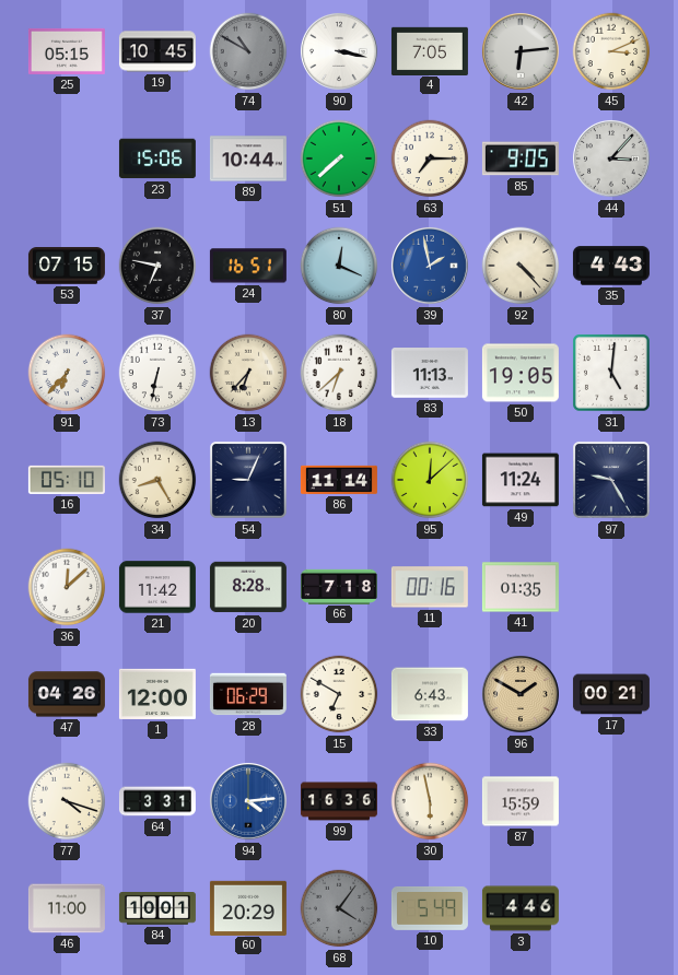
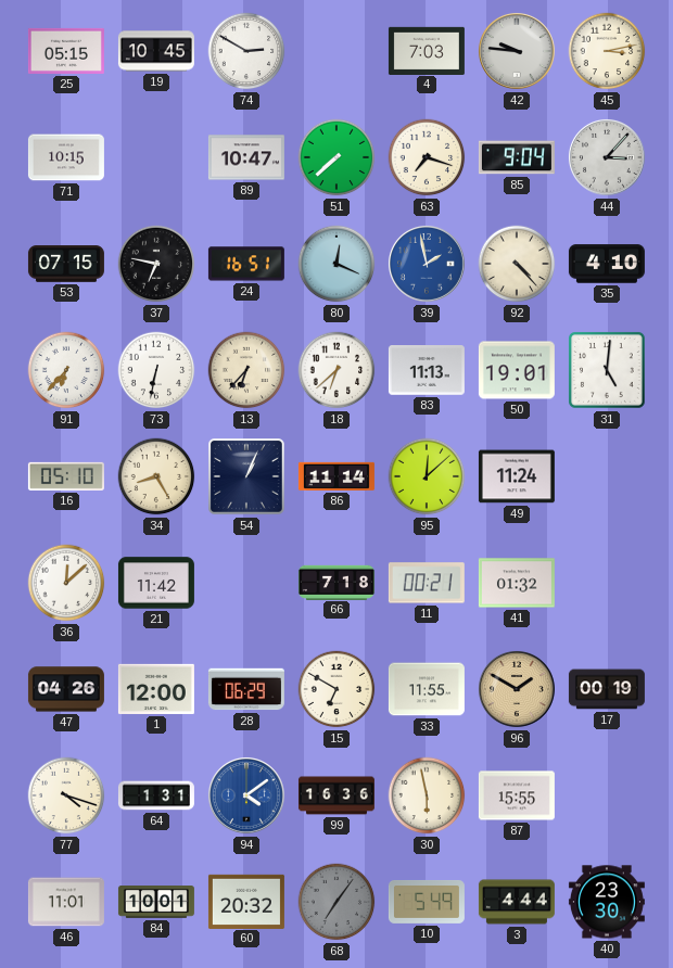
74: 10:50 -> 2:50
74 dial: grey -> white
90: 3:17 -> none
4: 7:05 -> 7:03
42: 6:14 -> 9:46
45: 3:11 -> 3:13
71: none -> 10:15
23: 15:06 -> none
89: 10:44 -> 10:47
63: 7:15 -> 7:18
85: 9:05 -> 9:04
35: 4:43 -> 4:10
50: 19:05 -> 19:01
54: 9:04 -> 1:04
97: 9:25 -> none
20: 8:28 -> none
11: 00:16 -> 00:21
41: 01:35 -> 01:32
33: 6:43 -> 11:55
17: 00:21 -> 00:19
64: 3:31 -> 1:31
94: 4:14 -> 4:09
87: 15:59 -> 15:55
46: 11:00 -> 11:01
60: 20:29 -> 20:32
68: 4:06 -> 7:06
3: 4:46 -> 4:44
40: none -> 23:30
